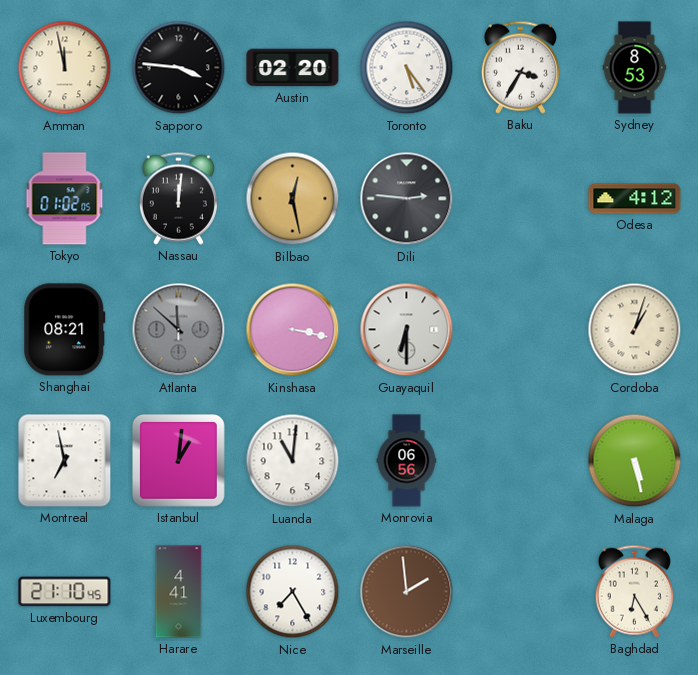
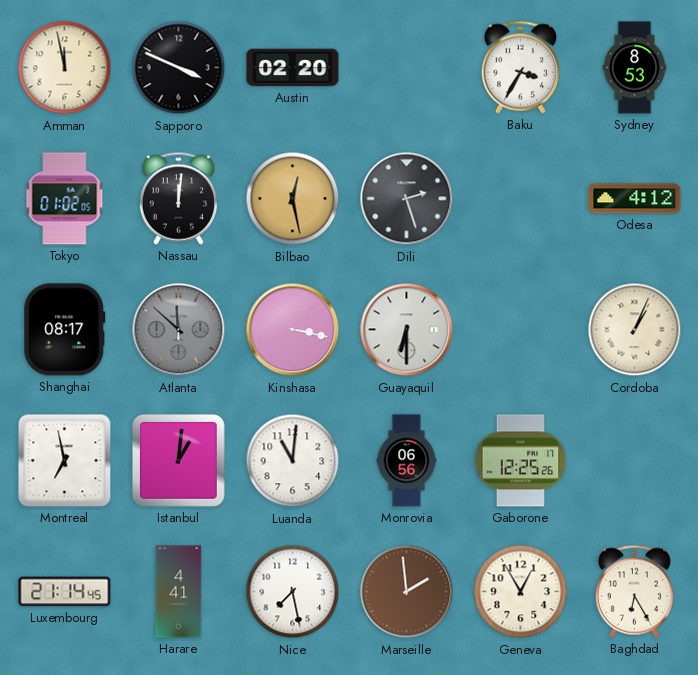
Sapporo: 3:46 -> 3:49
Toronto: 5:24 -> none
Dili: 2:46 -> 2:27
Shanghai: 08:21 -> 08:17
Cordoba: 1:03 -> 1:04
Gaborone: none -> 12:25
Malaga: 5:28 -> none
Luxembourg: 21:10 -> 21:14
Nice: 7:25 -> 7:28
Geneva: none -> 12:55
